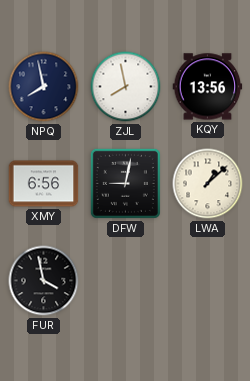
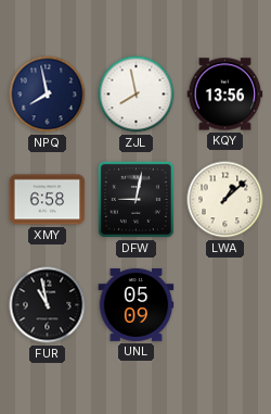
XMY: 6:56 -> 6:58
FUR: 3:58 -> 10:58
UNL: none -> 05:09
